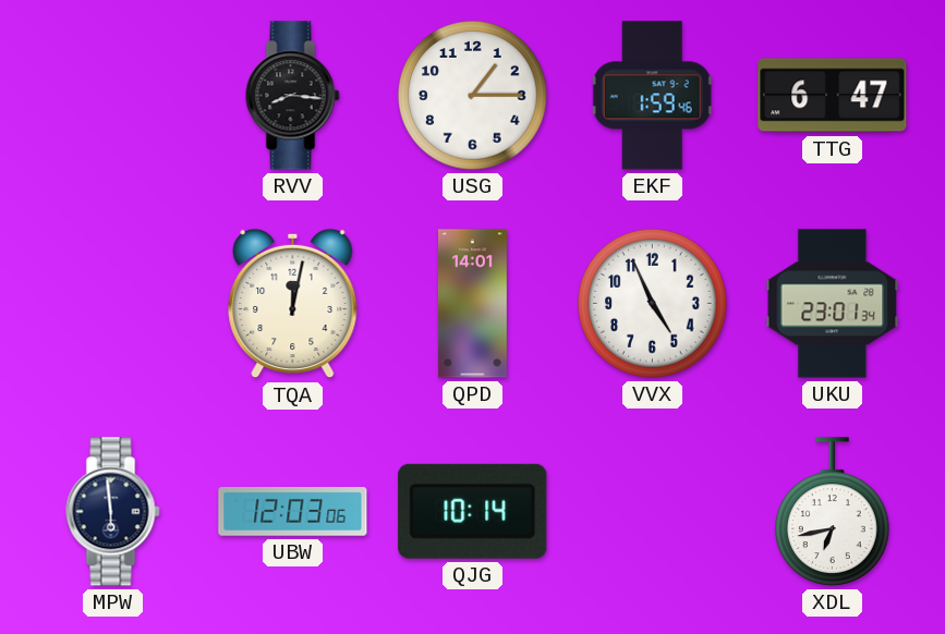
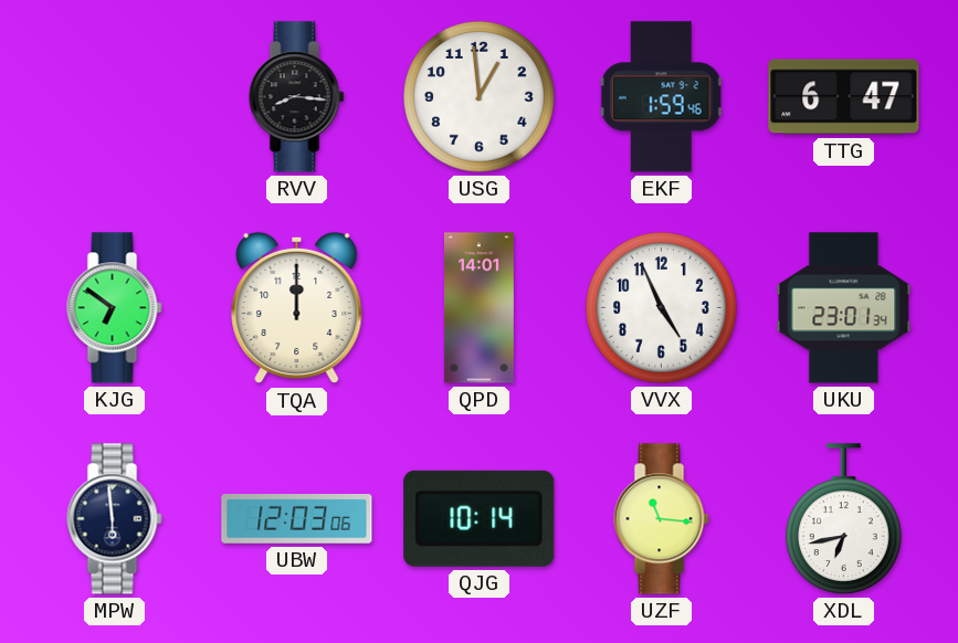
USG: 1:15 -> 12:59
KJG: none -> 6:51
TQA: 12:02 -> 12:00
UZF: none -> 11:16
